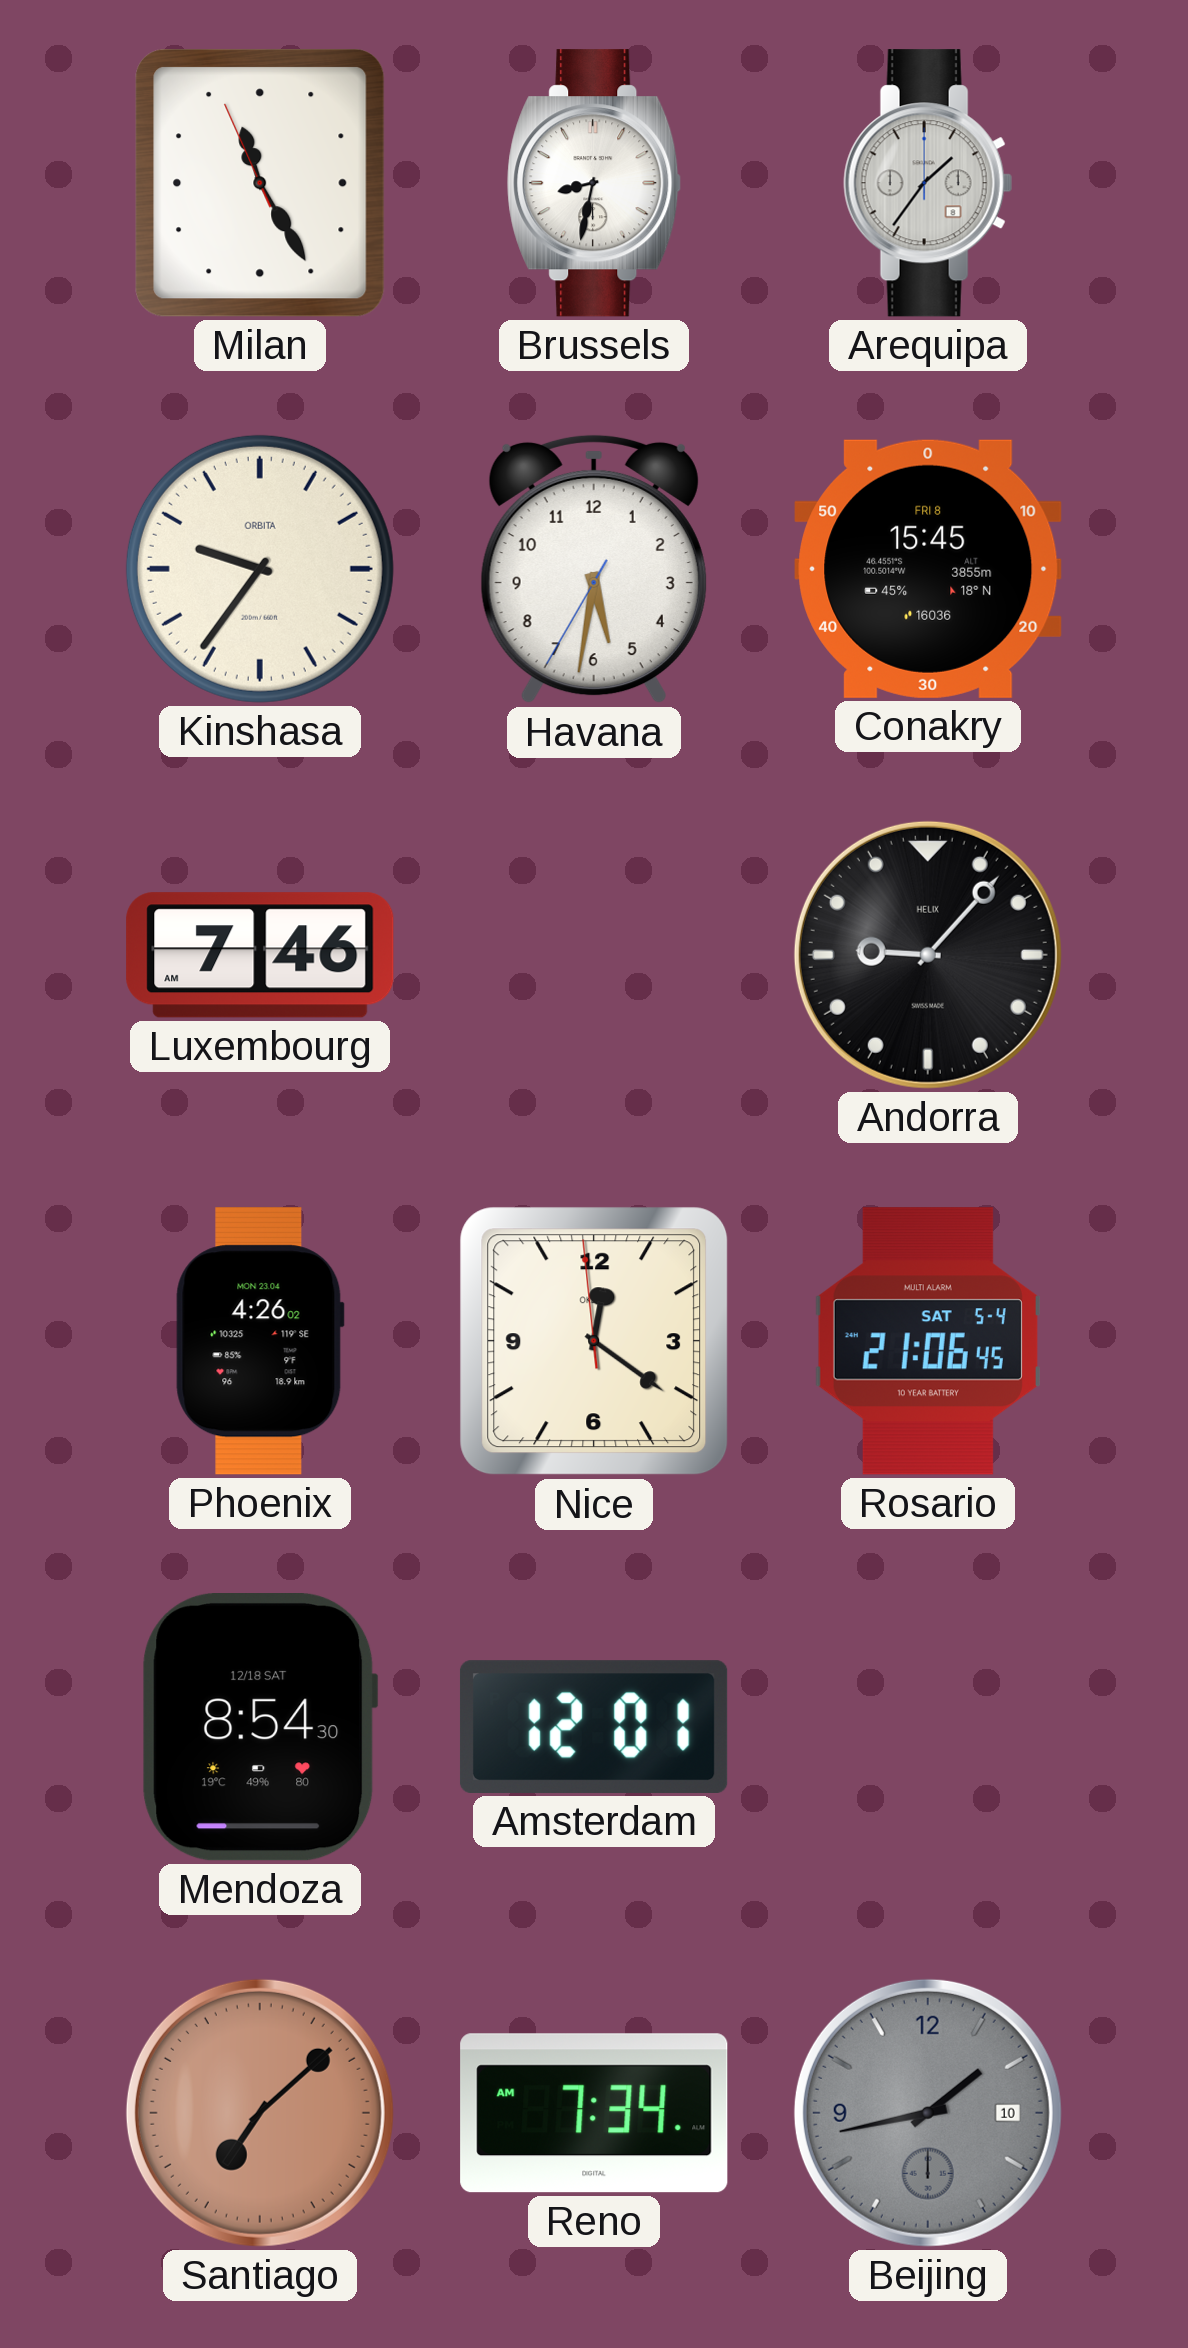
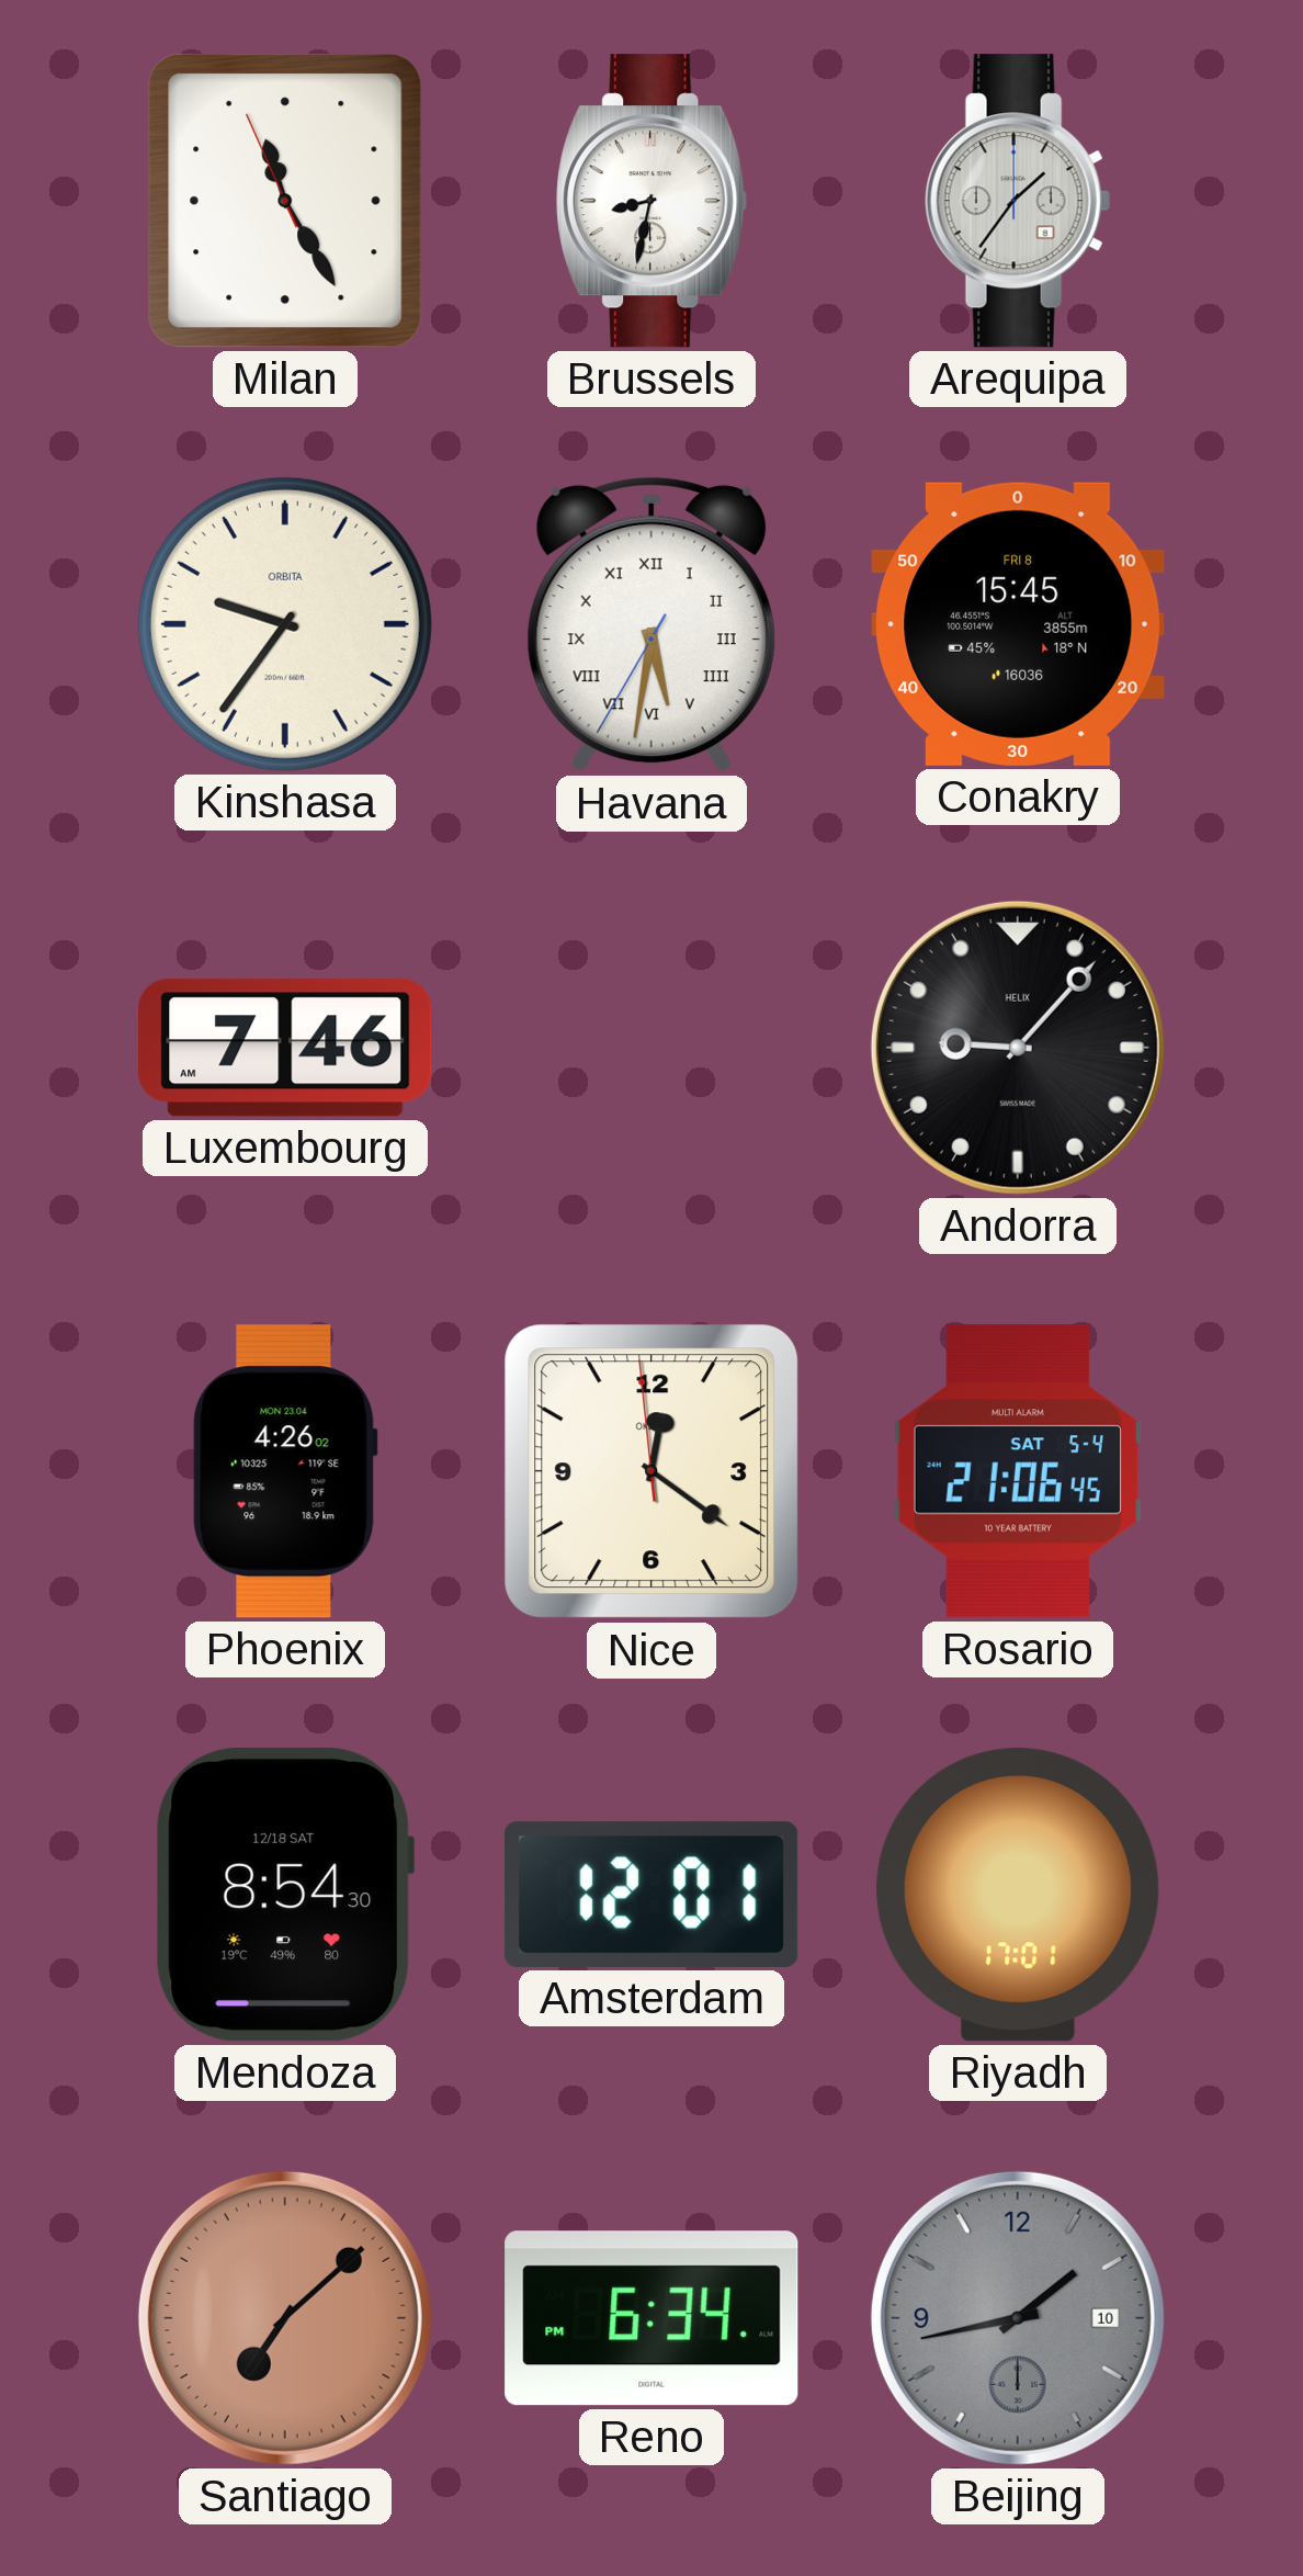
Havana numerals: Arabic -> Roman
Riyadh: none -> 17:01
Reno: 7:34 -> 6:34
